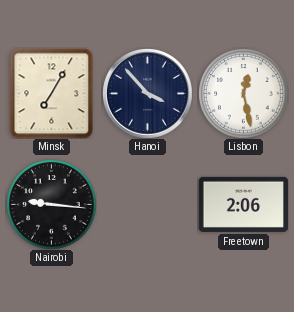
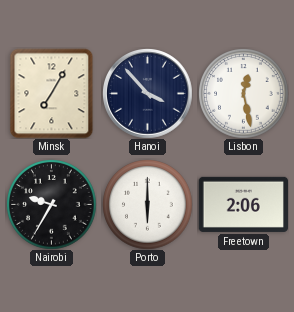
Nairobi: 9:16 -> 9:35
Porto: none -> 6:00
